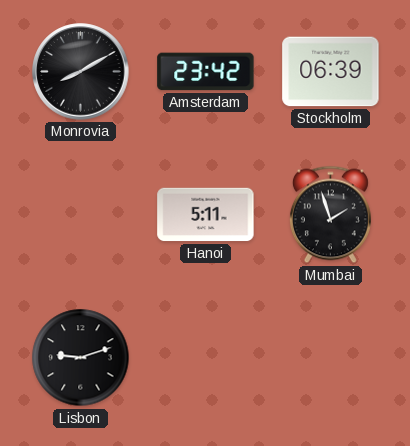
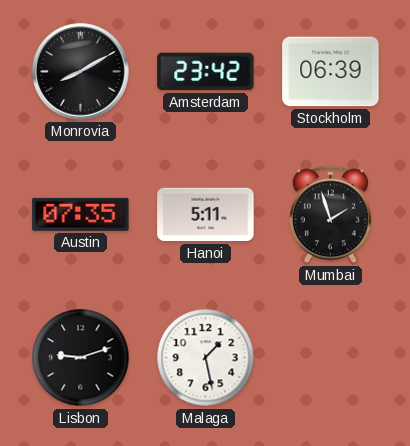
Austin: none -> 07:35
Malaga: none -> 1:28
